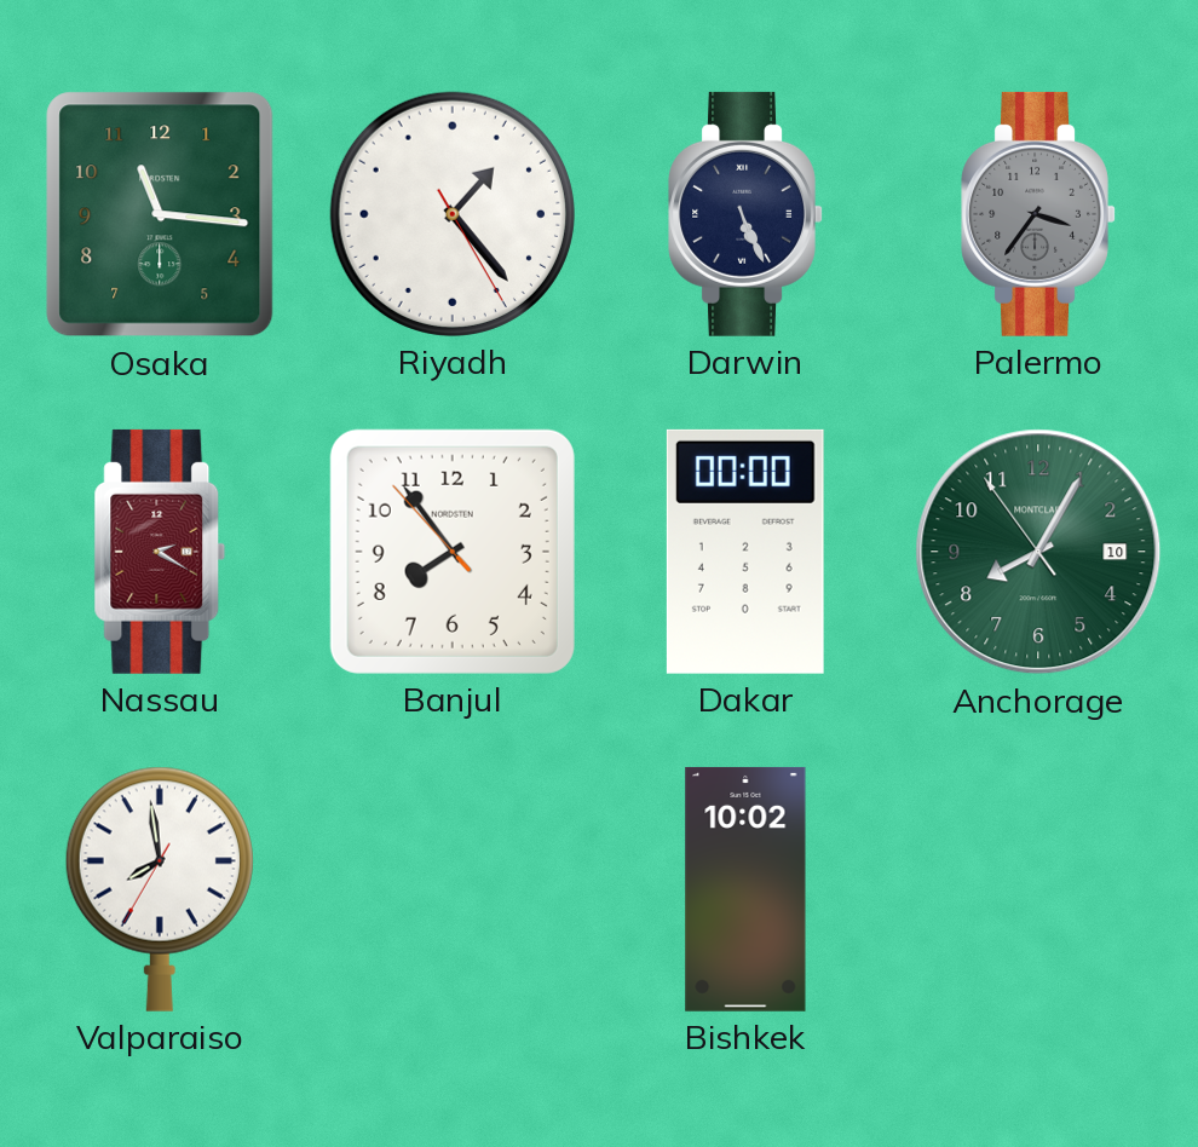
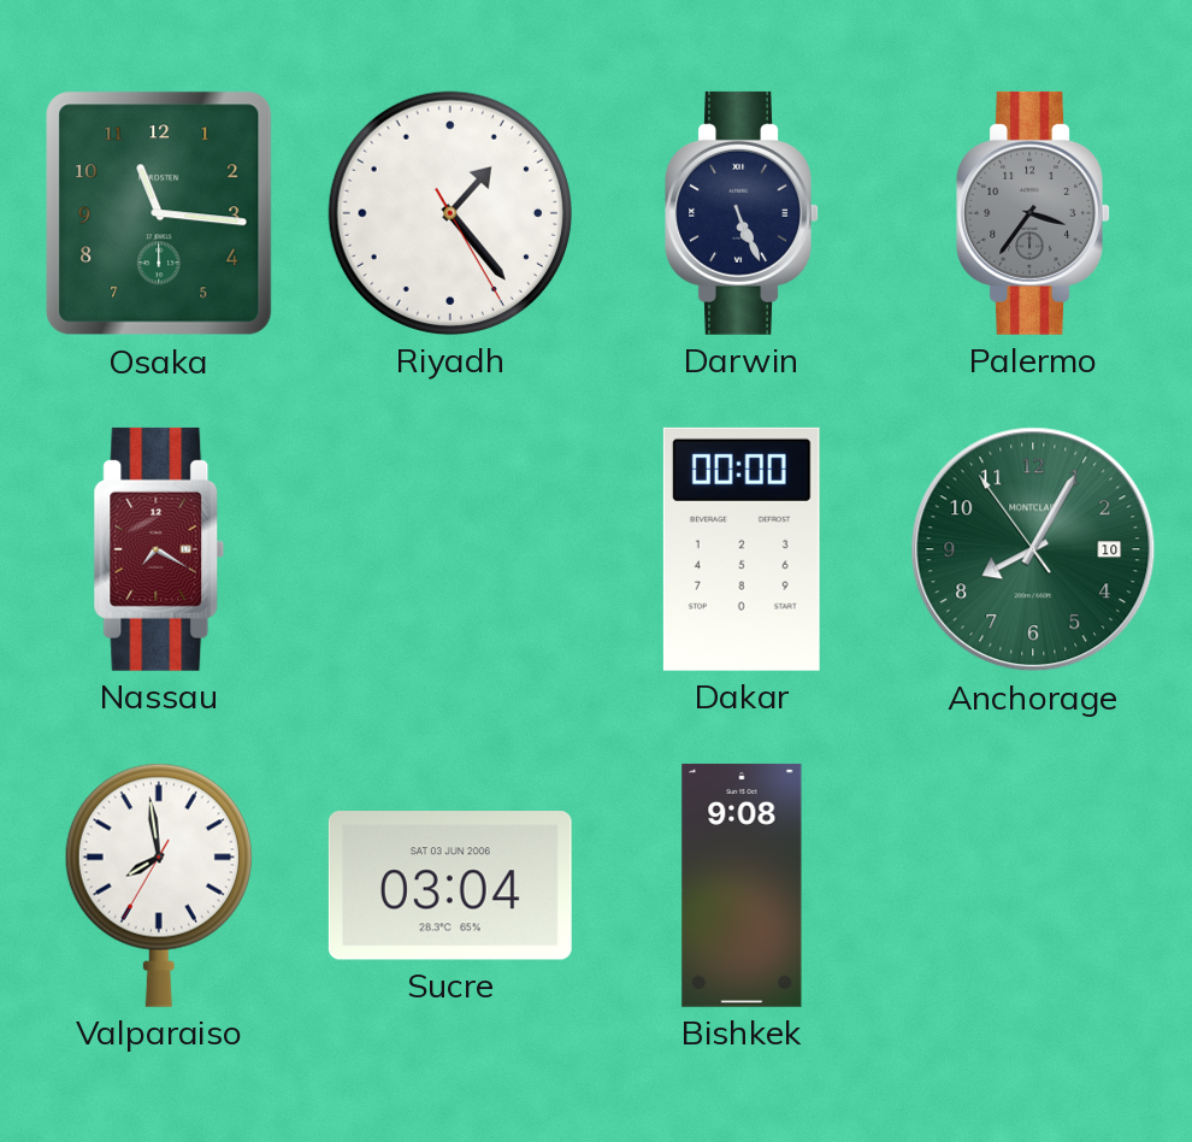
Nassau: 2:20 -> 7:20
Banjul: 7:53 -> none
Sucre: none -> 03:04
Bishkek: 10:02 -> 9:08
